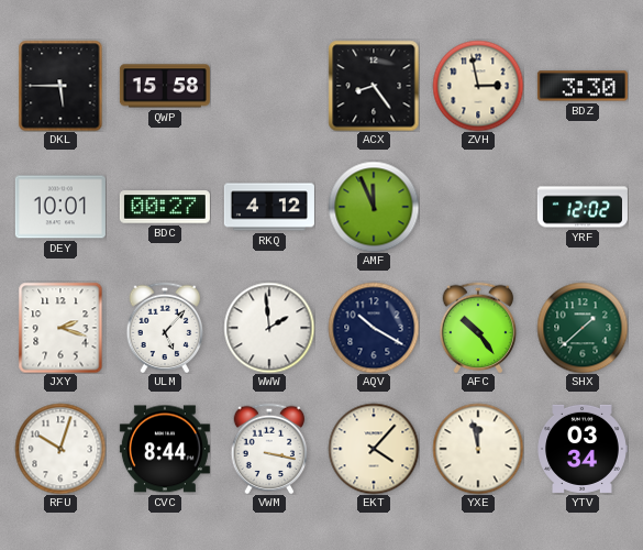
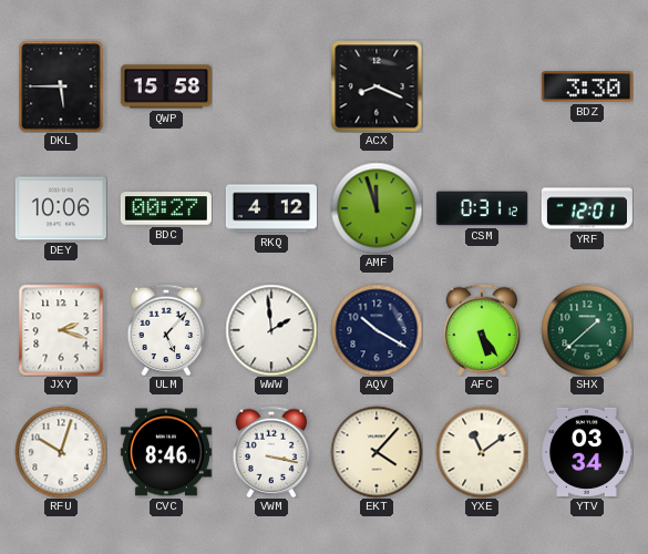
ACX: 8:24 -> 8:19
ZVH: 2:58 -> none
DEY: 10:01 -> 10:06
AMF: 11:56 -> 11:57
CSM: none -> 0:31
YRF: 12:02 -> 12:01
AFC: 10:24 -> 5:24
CVC: 8:44 -> 8:46
YXE: 11:58 -> 11:09
